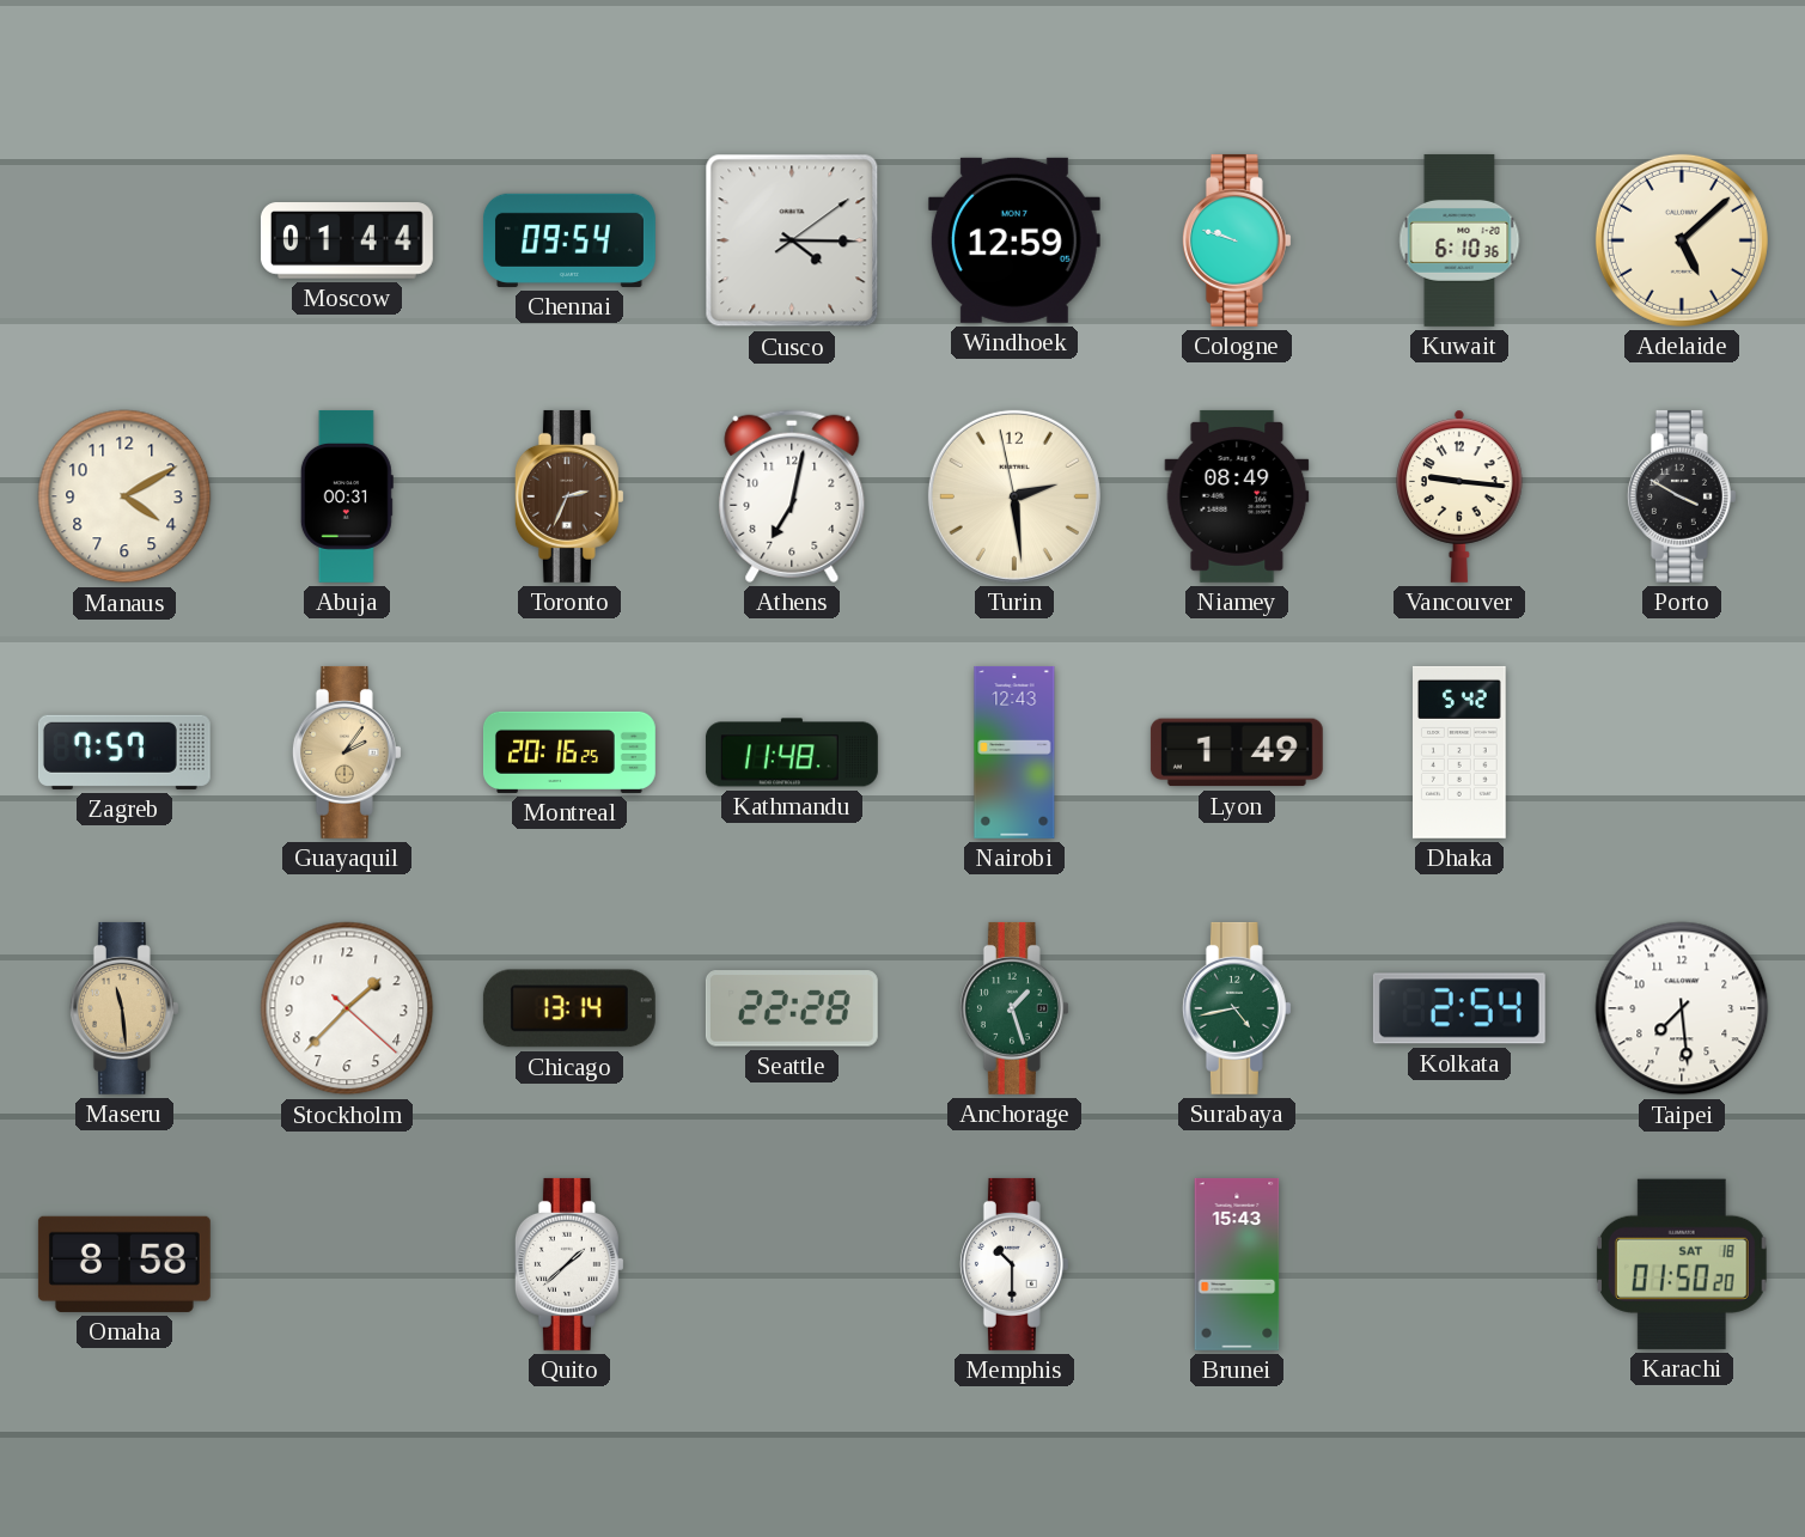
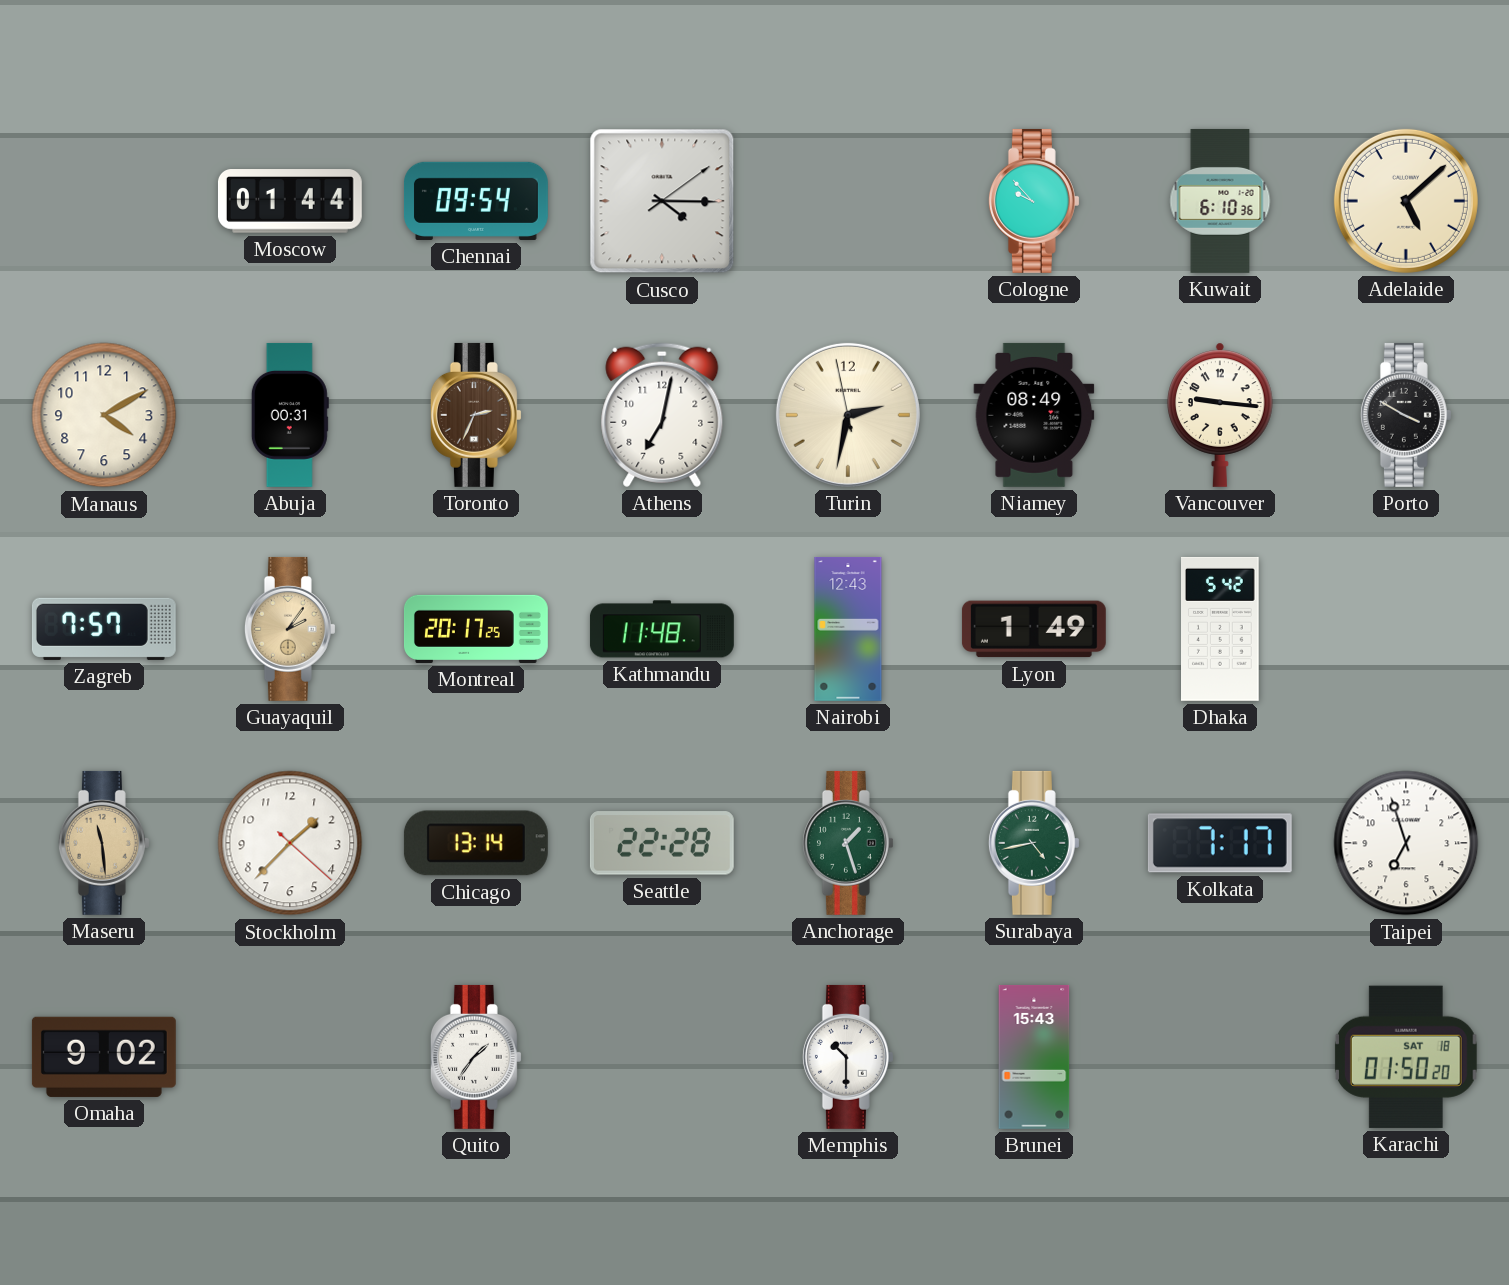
Windhoek: 12:59 -> none
Cologne: 9:48 -> 9:53
Turin: 2:28 -> 2:31
Montreal: 20:16 -> 20:17
Kolkata: 2:54 -> 7:17
Taipei: 7:29 -> 6:57
Omaha: 8:58 -> 9:02
Quito: 1:38 -> 1:36
